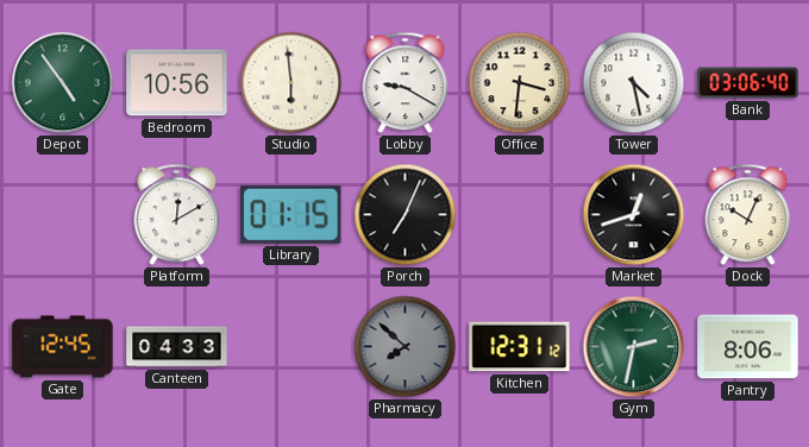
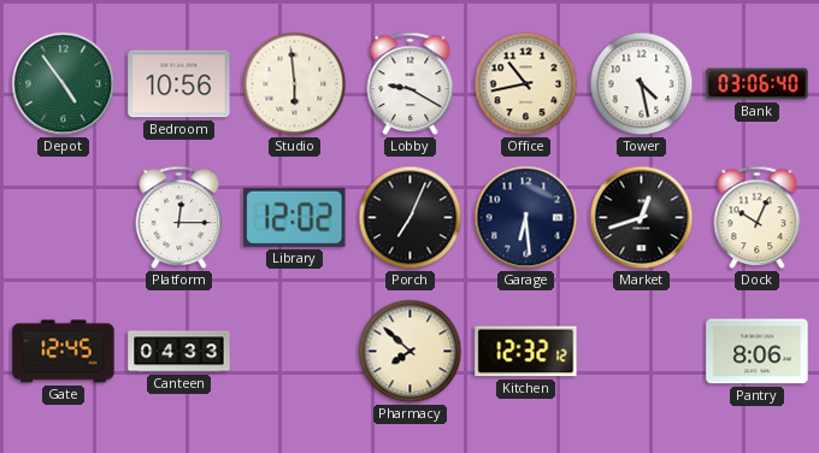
Office: 3:31 -> 10:43
Platform: 12:10 -> 12:15
Library: 01:15 -> 12:02
Garage: none -> 6:29
Pharmacy dial: grey -> cream
Kitchen: 12:31 -> 12:32
Gym: 2:32 -> none
